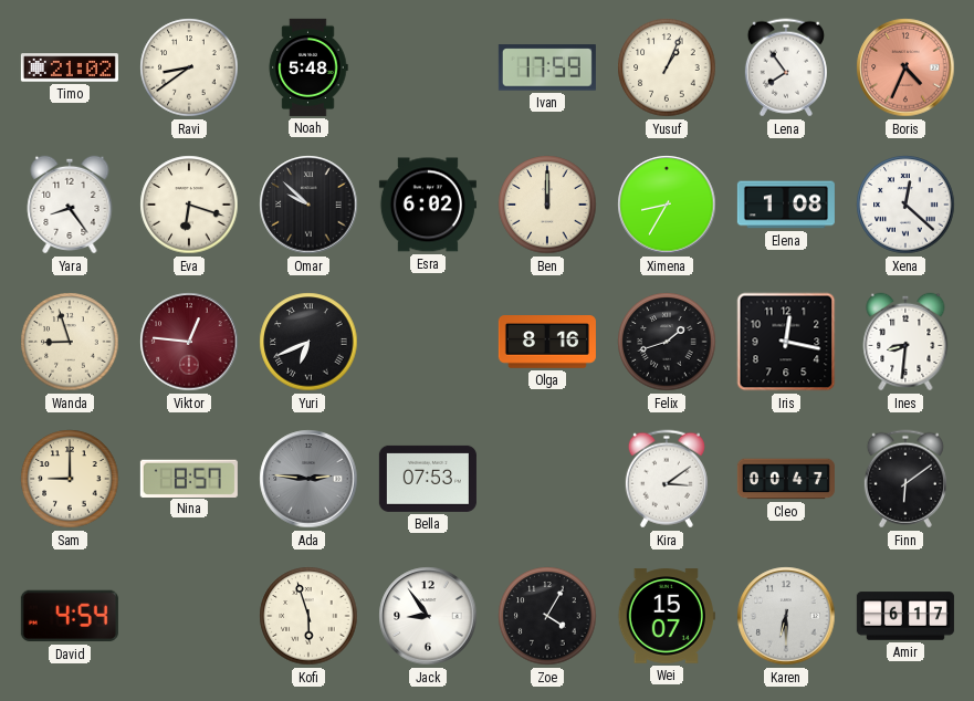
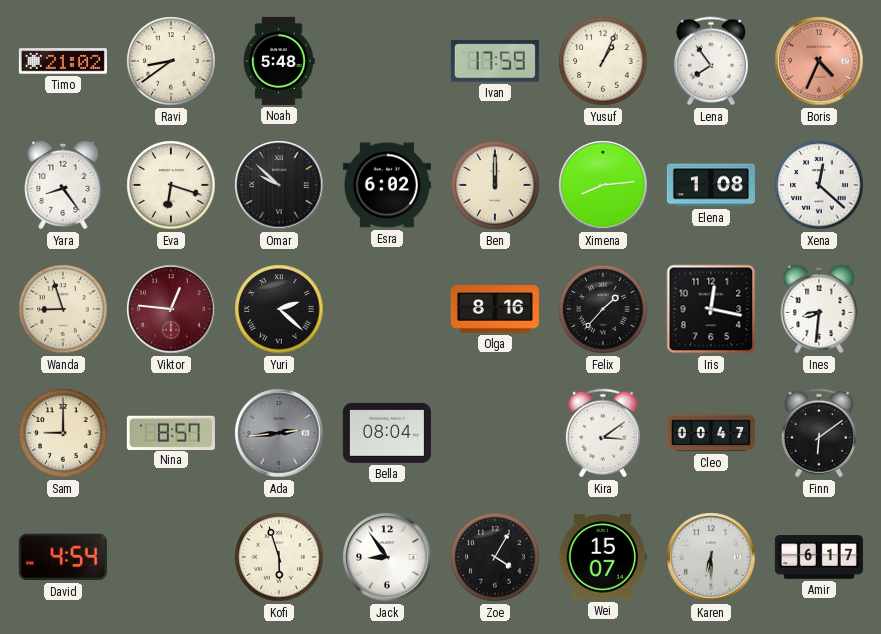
Ximena: 8:35 -> 8:14
Yuri: 6:41 -> 2:22
Felix: 1:42 -> 1:37
Ada: 2:46 -> 2:44
Bella: 07:53 -> 08:04
